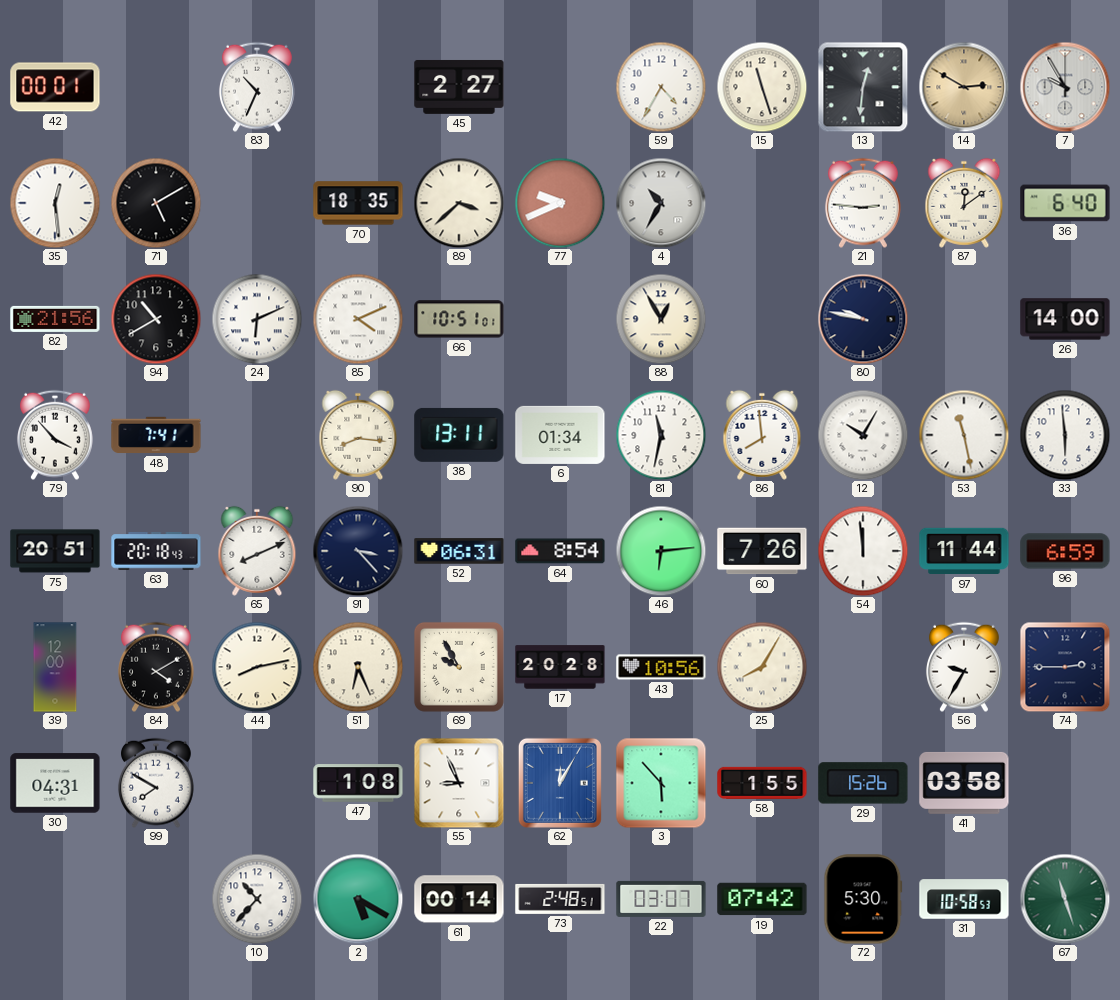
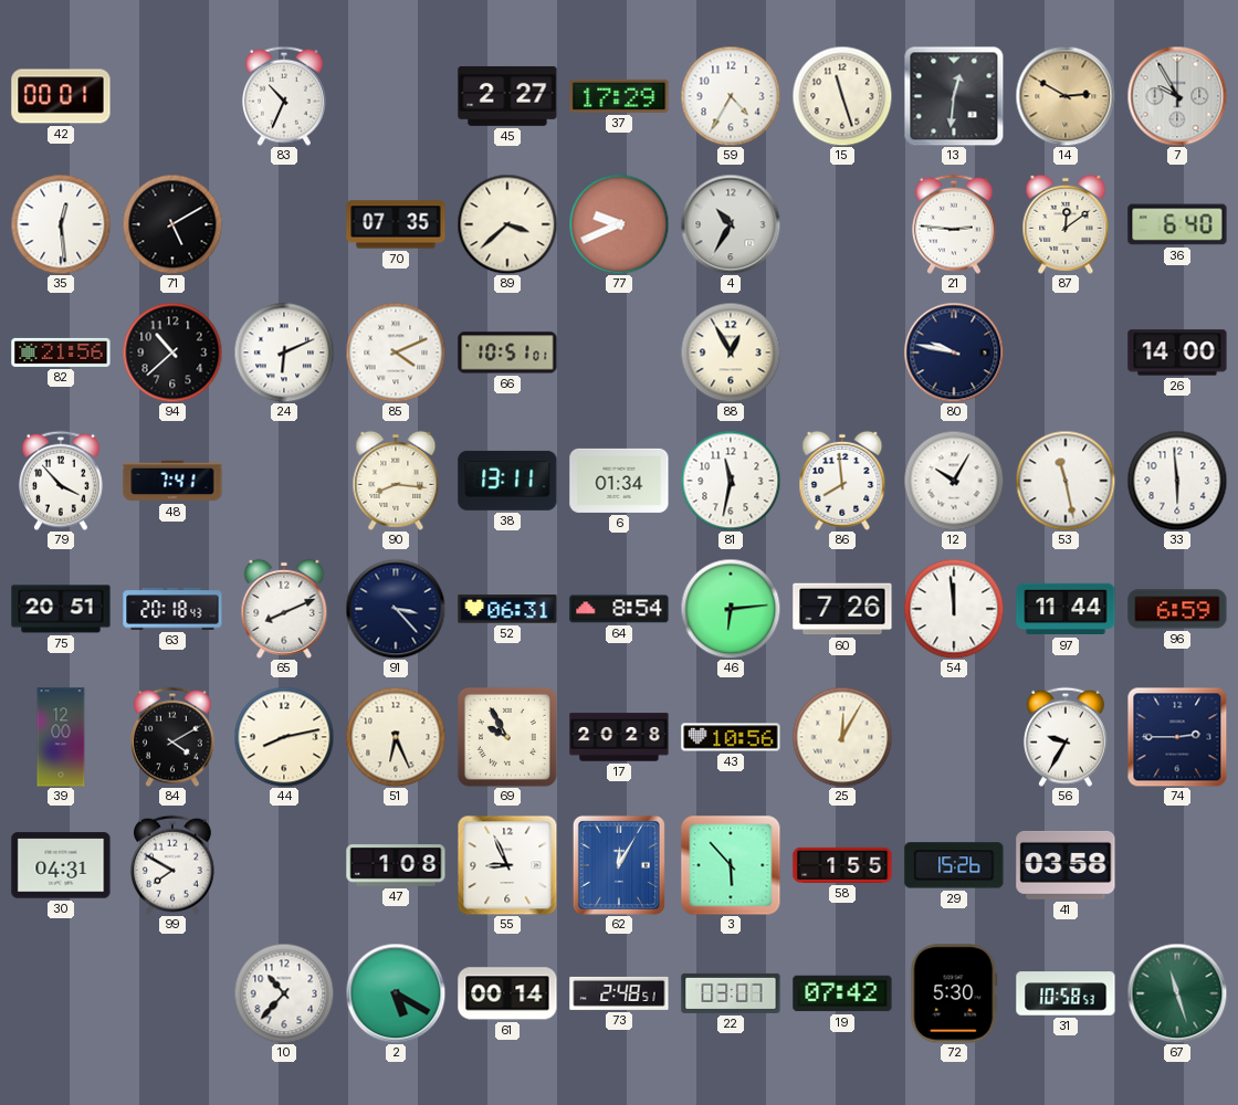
37: none -> 17:29
70: 18:35 -> 07:35
94: 10:40 -> 10:38
25: 8:05 -> 12:05
